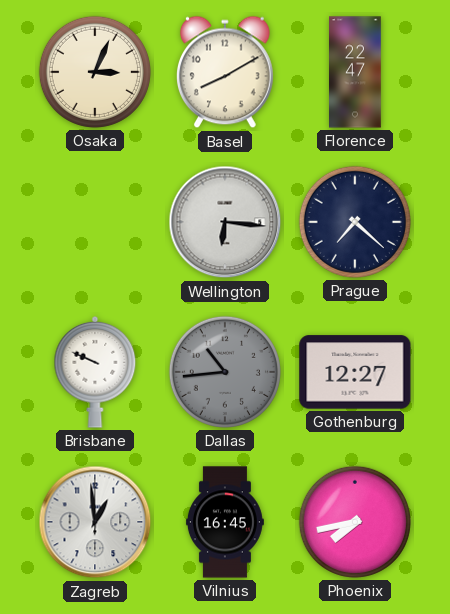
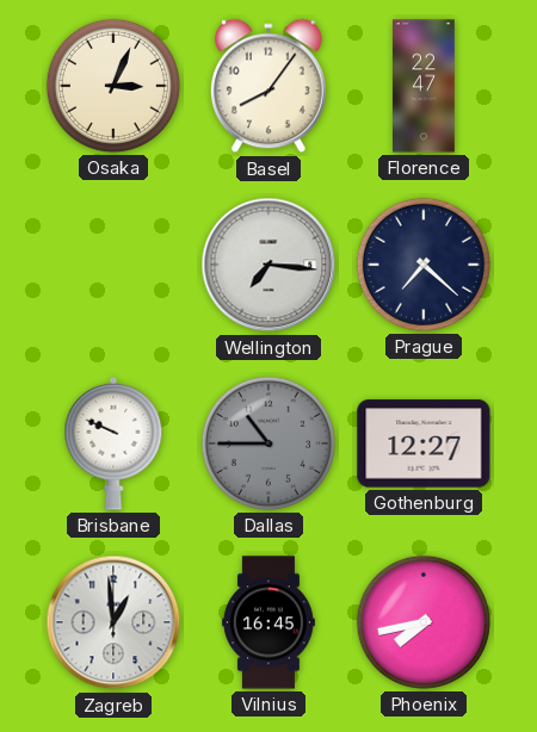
Basel: 8:10 -> 8:06
Wellington: 6:16 -> 7:16
Dallas: 10:44 -> 10:45
